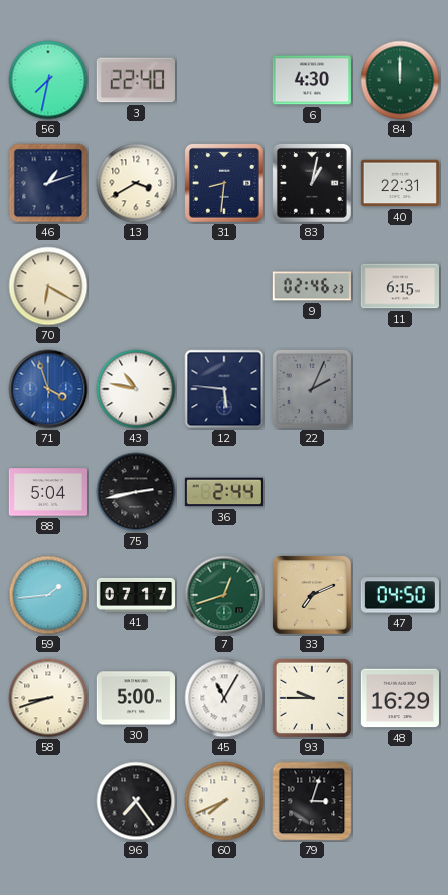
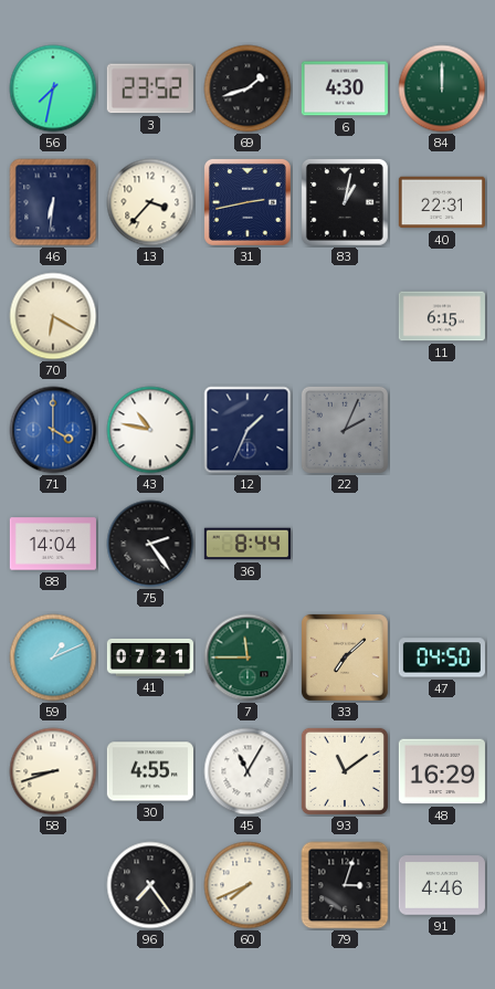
3: 22:40 -> 23:52
69: none -> 1:42
46: 1:12 -> 6:31
13: 3:40 -> 3:37
31: 8:31 -> 2:43
9: 02:46 -> none
71: 3:57 -> 4:00
12: 5:46 -> 1:34
88: 5:04 -> 14:04
75: 2:43 -> 2:24
36: 2:44 -> 8:44
59: 1:44 -> 1:11
41: 07:17 -> 07:21
7: 12:42 -> 11:45
33: 7:11 -> 7:08
30: 5:00 -> 4:55
93: 9:45 -> 11:09
91: none -> 4:46
